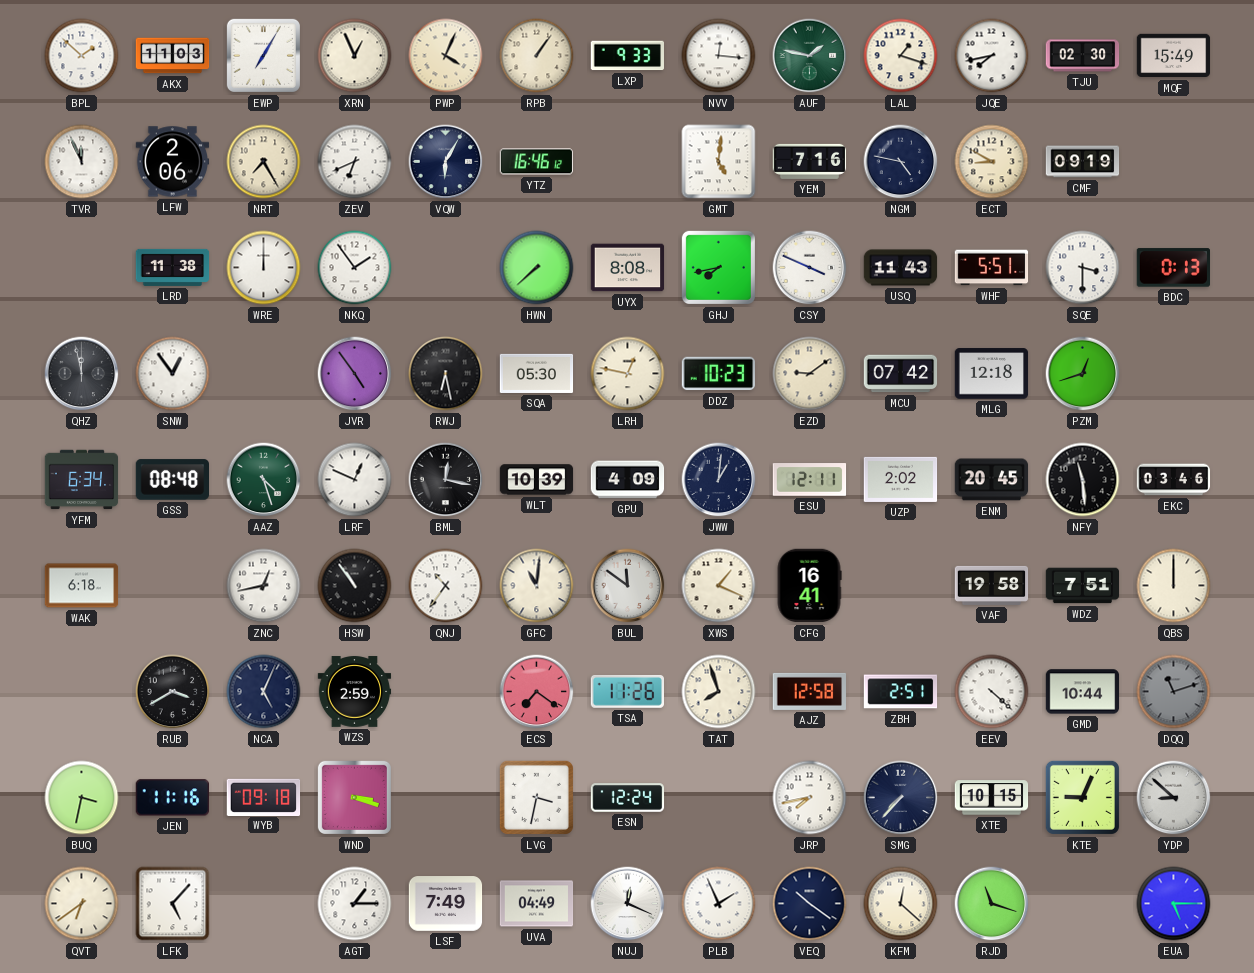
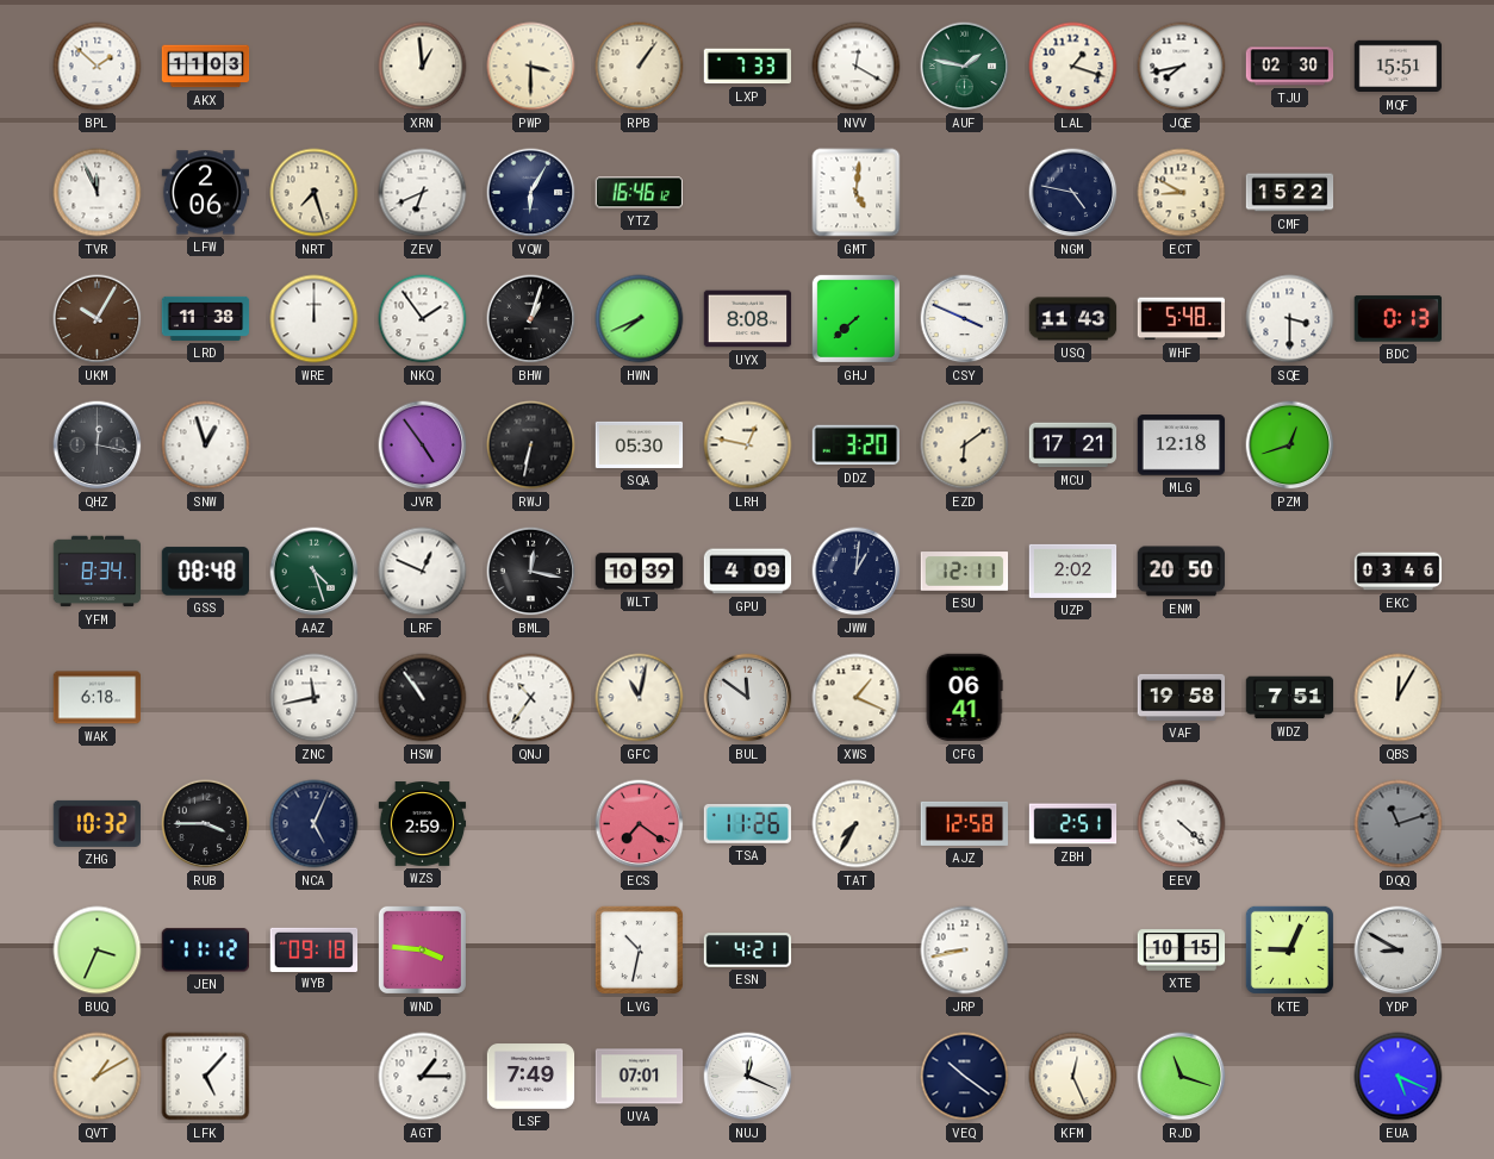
EWP: 7:05 -> none
XRN: 12:56 -> 12:59
PWP: 4:04 -> 3:30
LXP: 9:33 -> 7:33
NVV: 12:16 -> 12:20
MQF: 15:49 -> 15:51
NRT: 7:25 -> 7:27
YEM: 7:16 -> none
CMF: 09:19 -> 15:22
UKM: none -> 10:05
BHW: none -> 1:03
HWN: 7:38 -> 7:41
GHJ: 7:43 -> 7:38
WHF: 5:51 -> 5:48
QHZ: 11:58 -> 12:17
SNW: 12:54 -> 12:57
RWJ: 6:28 -> 6:32
DDZ: 10:23 -> 3:20
EZD: 9:09 -> 6:09
MCU: 07:42 -> 17:21
YFM: 6:34 -> 8:34
ENM: 20:45 -> 20:50
NFY: 11:29 -> none
ZNC: 12:43 -> 11:43
GFC: 11:01 -> 11:02
CFG: 16:41 -> 06:41
QBS: 12:00 -> 12:05
ZHG: none -> 10:32
RUB: 3:40 -> 3:45
TAT: 7:57 -> 7:35
GMD: 10:44 -> none
BUQ: 3:32 -> 3:34
JEN: 11:16 -> 11:12
WND: 3:18 -> 3:46
LVG: 3:32 -> 10:32
ESN: 12:24 -> 4:21
JRP: 7:43 -> 8:43
SMG: 7:37 -> none
YDP: 8:52 -> 8:50
QVT: 6:39 -> 1:10
UVA: 04:49 -> 07:01
PLB: 1:56 -> none
KFM: 12:22 -> 12:26
EUA: 5:15 -> 5:19
